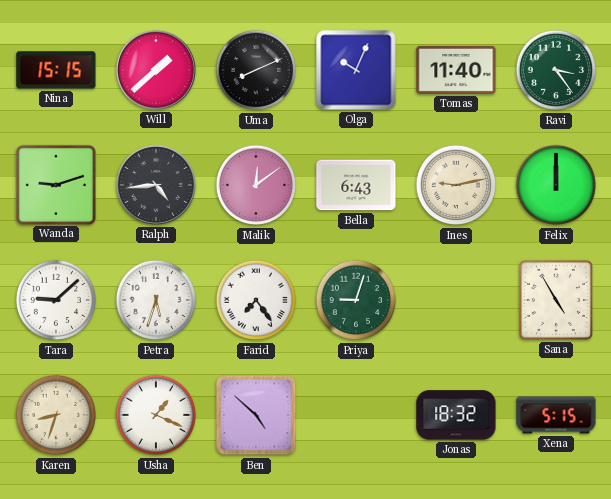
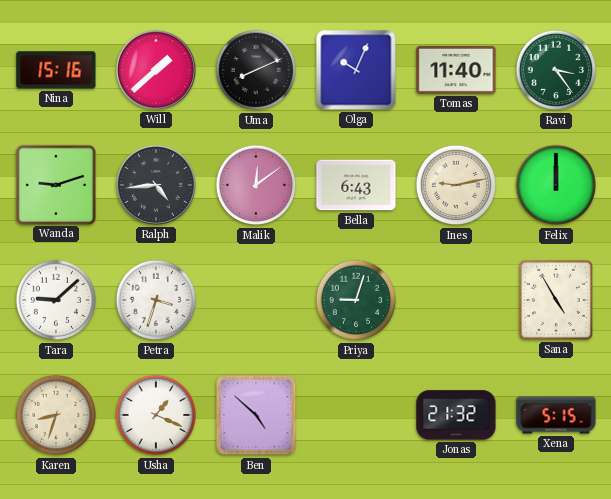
Nina: 15:15 -> 15:16
Petra: 5:33 -> 3:33
Farid: 7:24 -> none
Jonas: 18:32 -> 21:32
